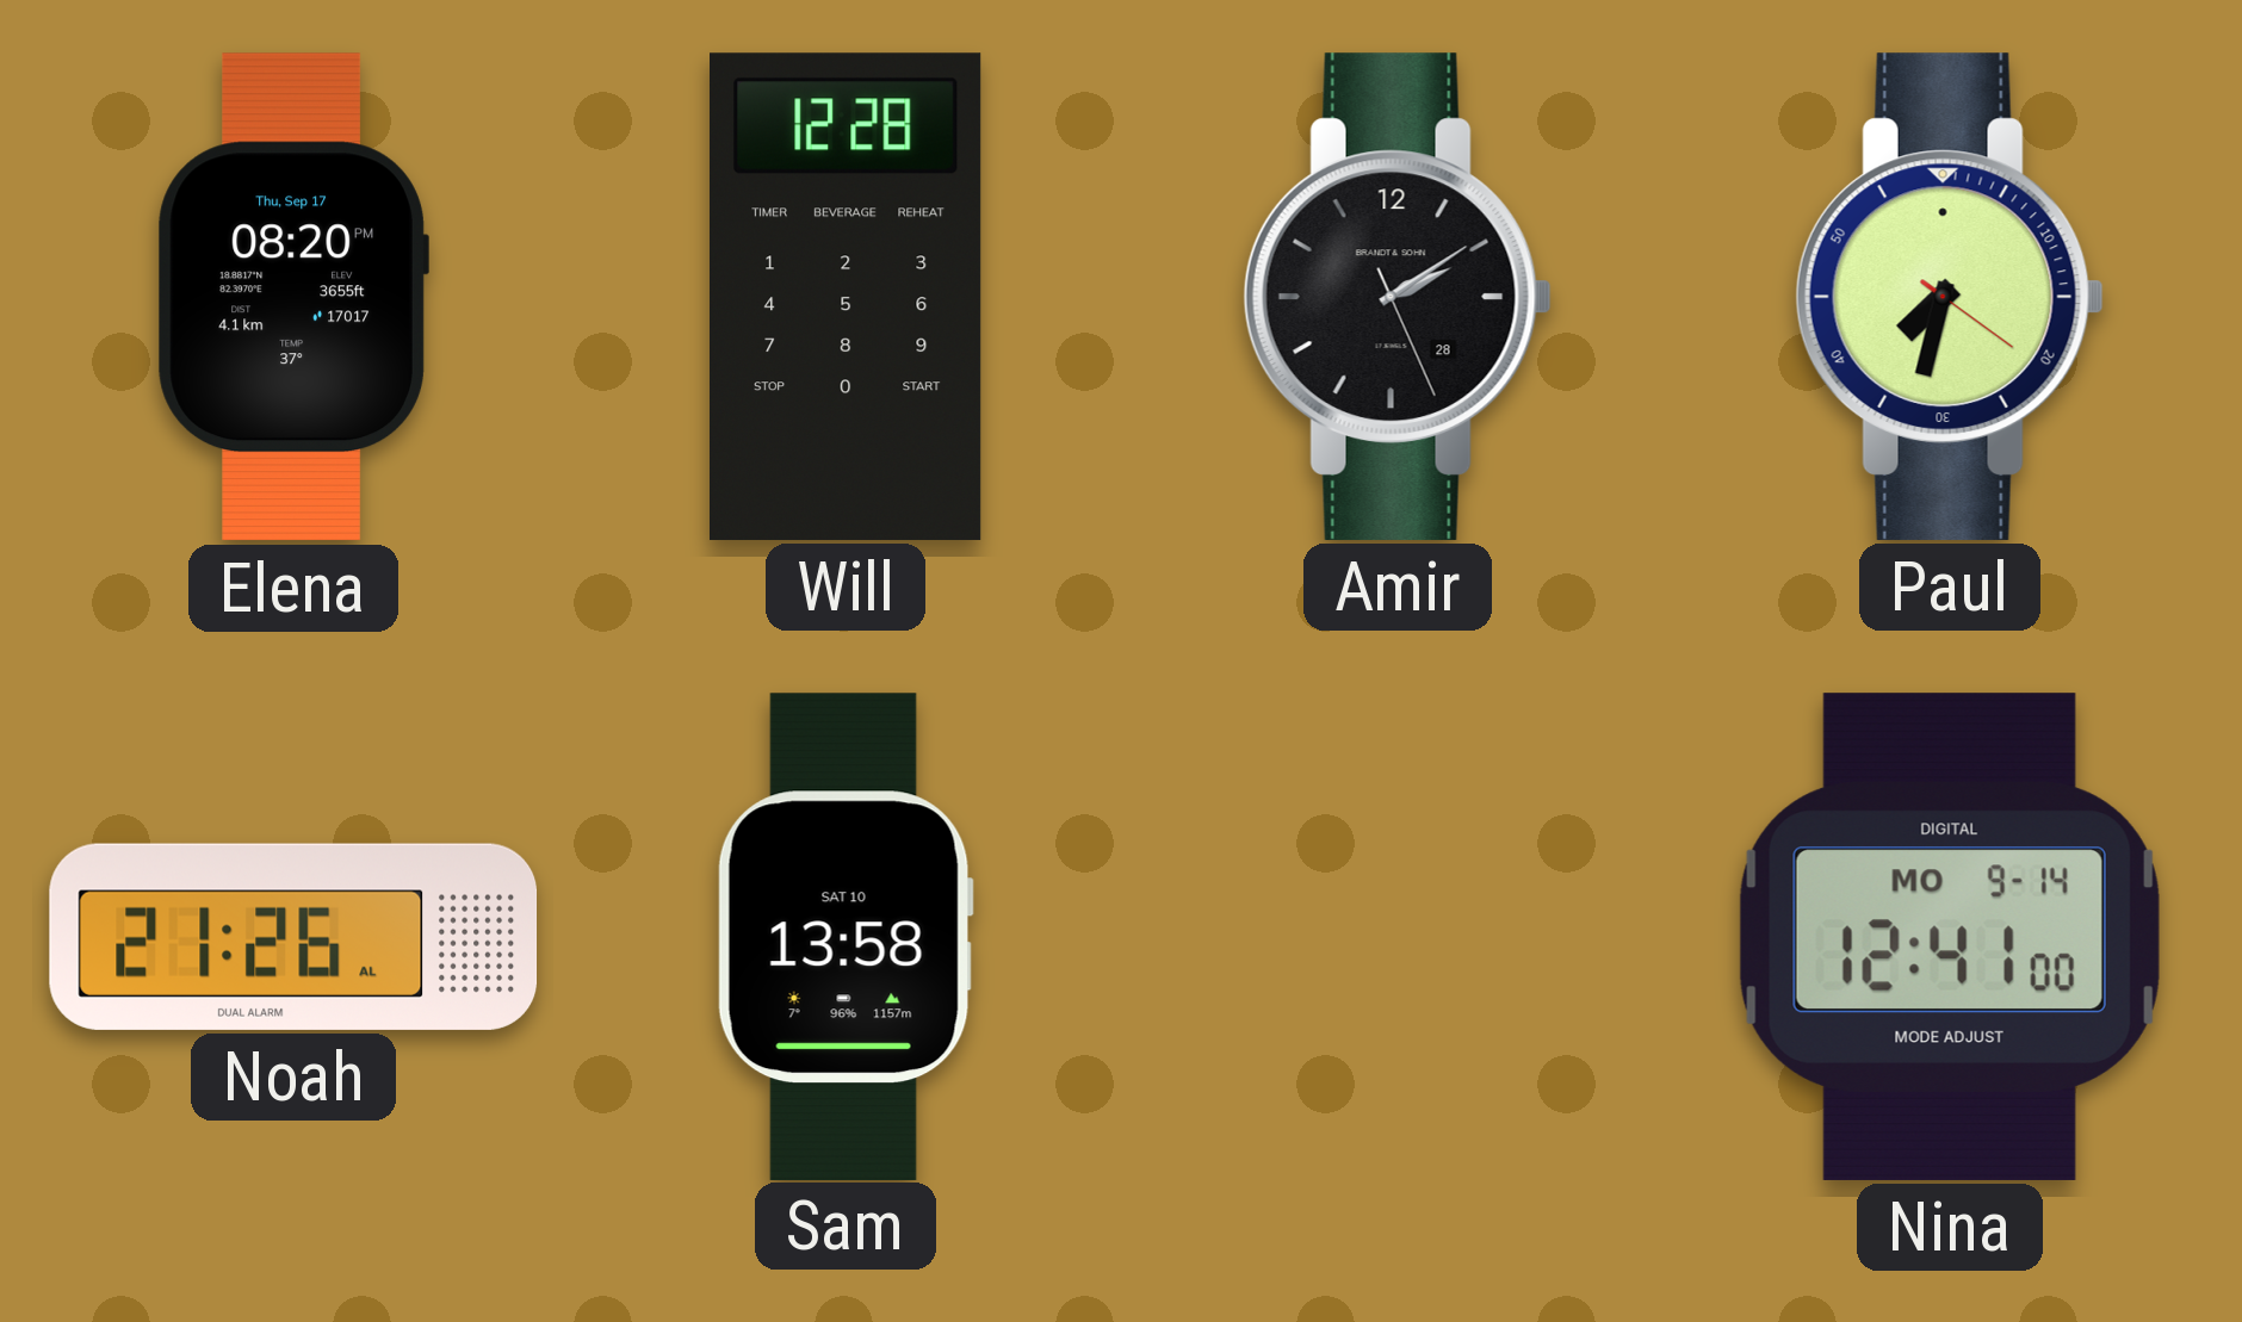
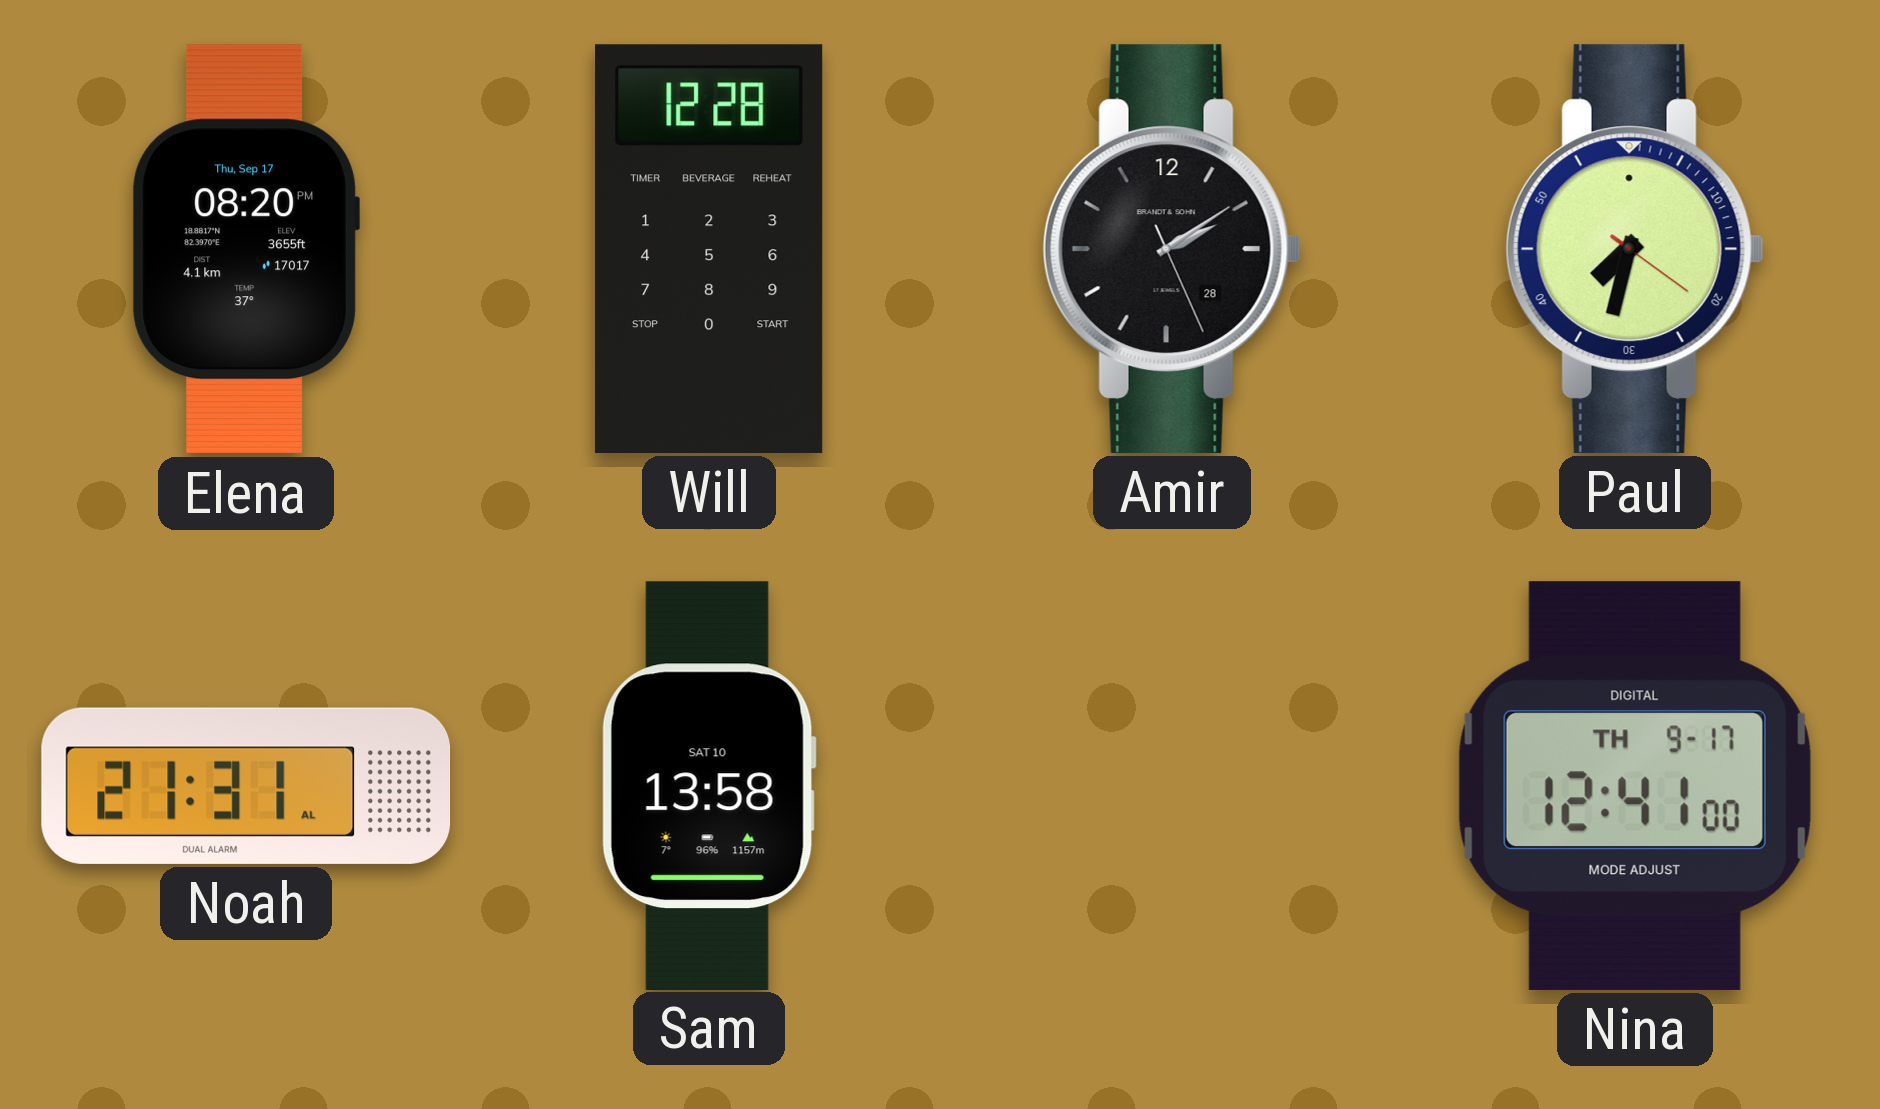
Noah: 21:26 -> 21:31
Nina date: MO 9-14 -> TH 9-17
